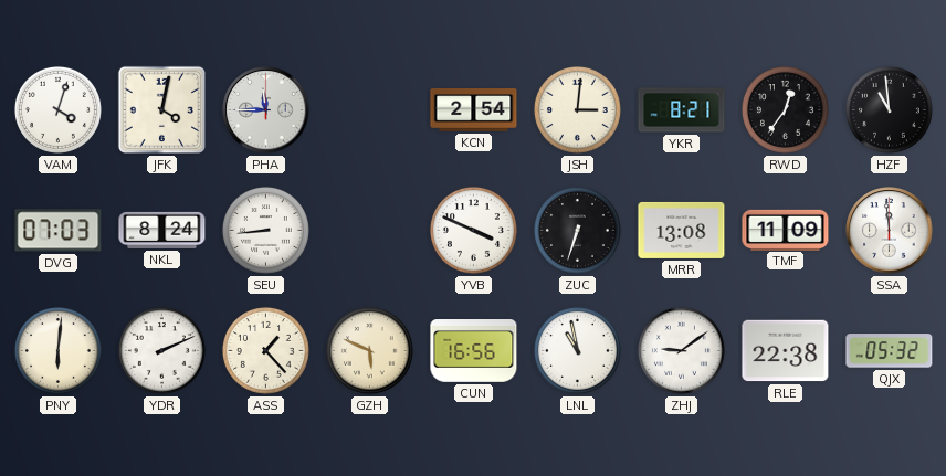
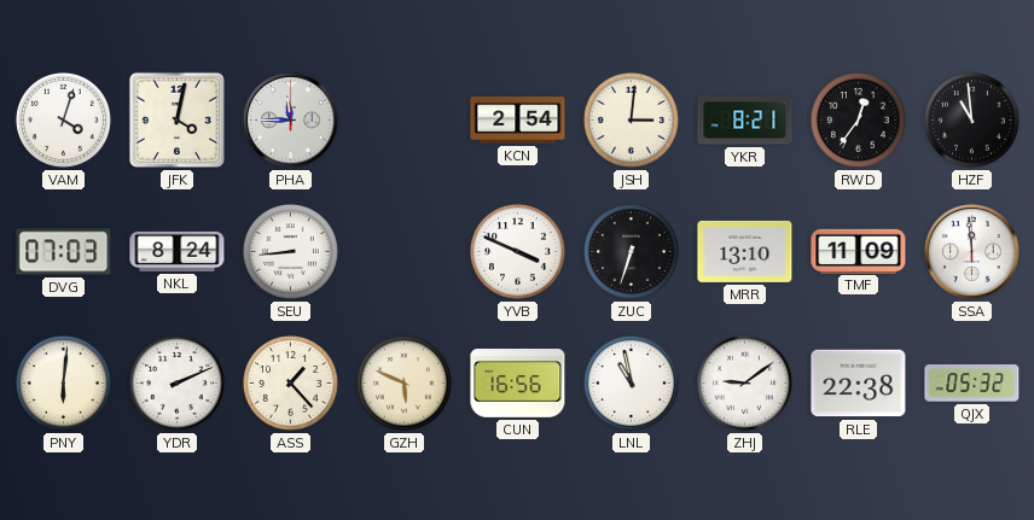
MRR: 13:08 -> 13:10
